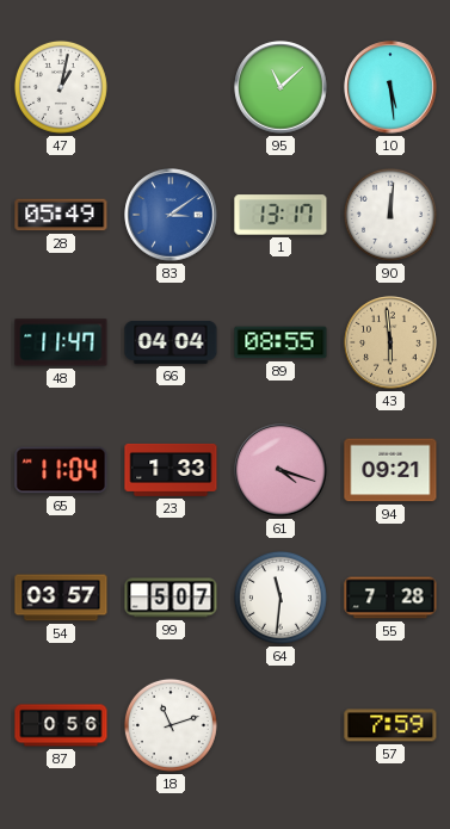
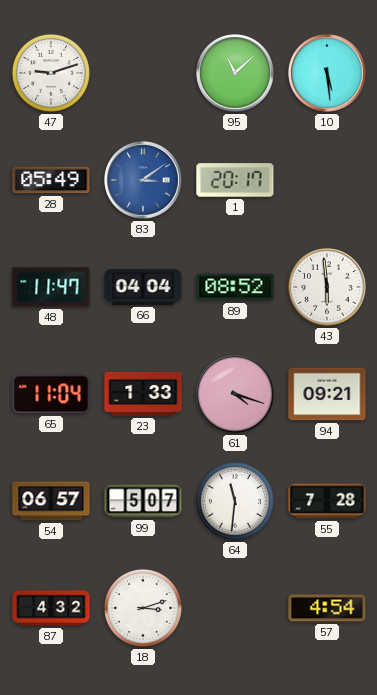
47: 1:02 -> 9:12
1: 13:17 -> 20:17
90: 12:01 -> none
89: 08:55 -> 08:52
43 dial: champagne -> white
54: 03:57 -> 06:57
87: 0:56 -> 4:32
18: 11:12 -> 3:12
57: 7:59 -> 4:54
